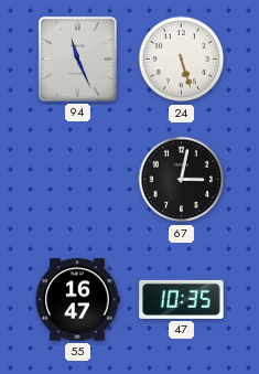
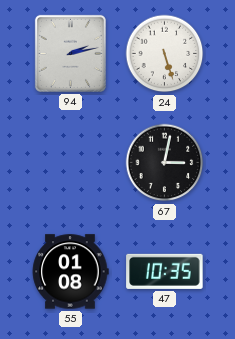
94: 11:26 -> 2:13
55: 16:47 -> 01:08
